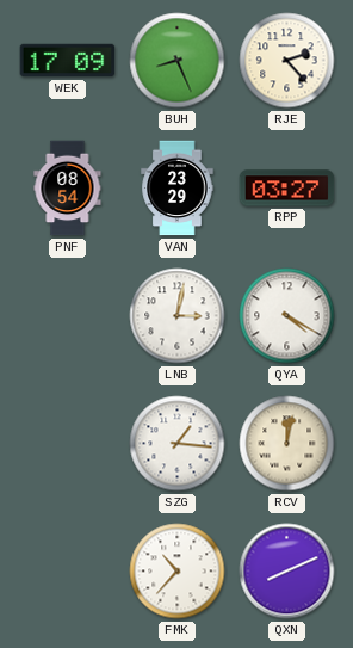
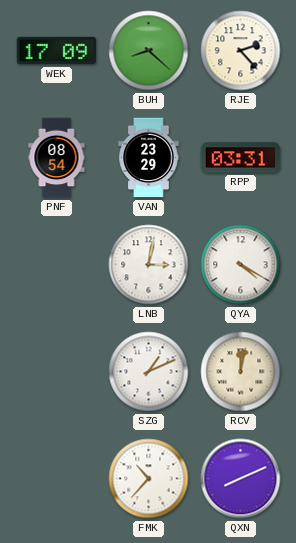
BUH: 8:26 -> 8:22
RPP: 03:27 -> 03:31
SZG: 1:16 -> 1:11
